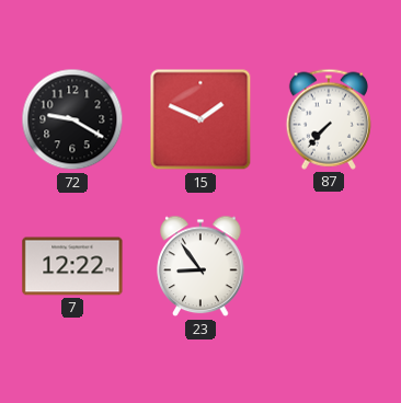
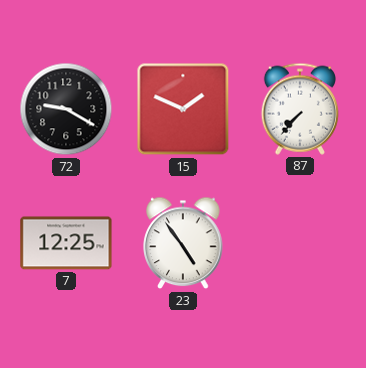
7: 12:22 -> 12:25
23: 8:54 -> 4:54
